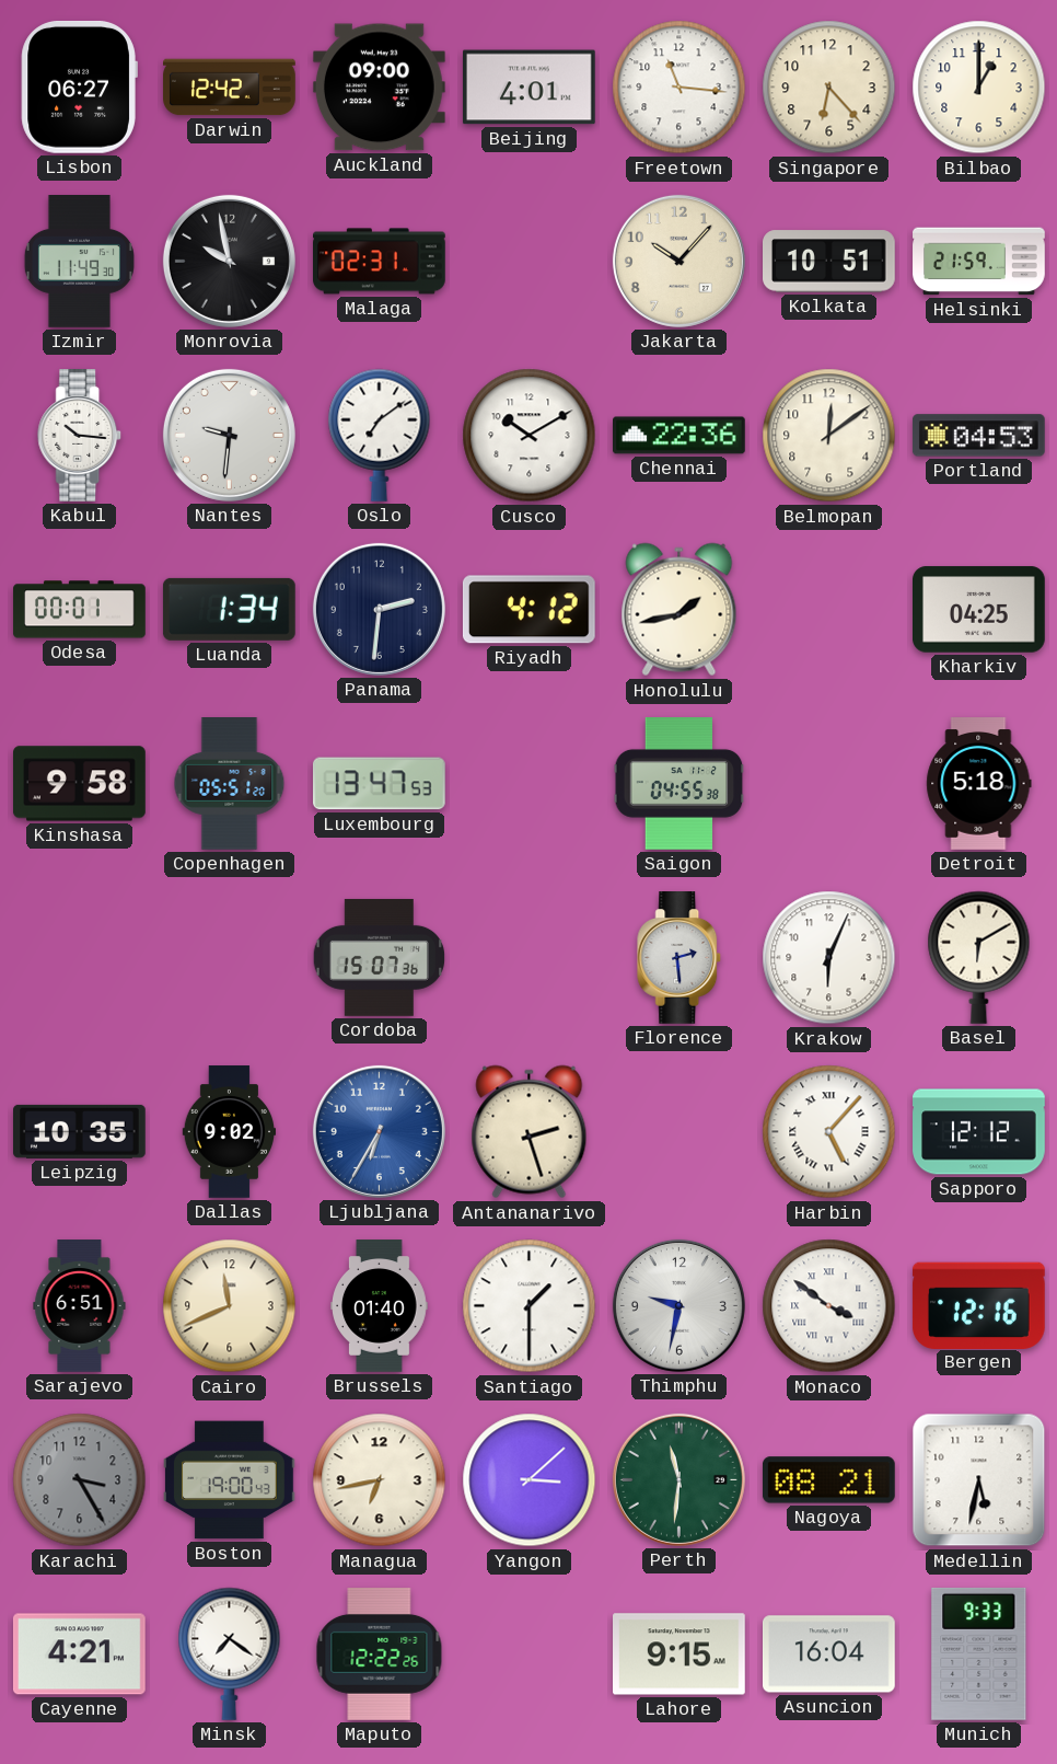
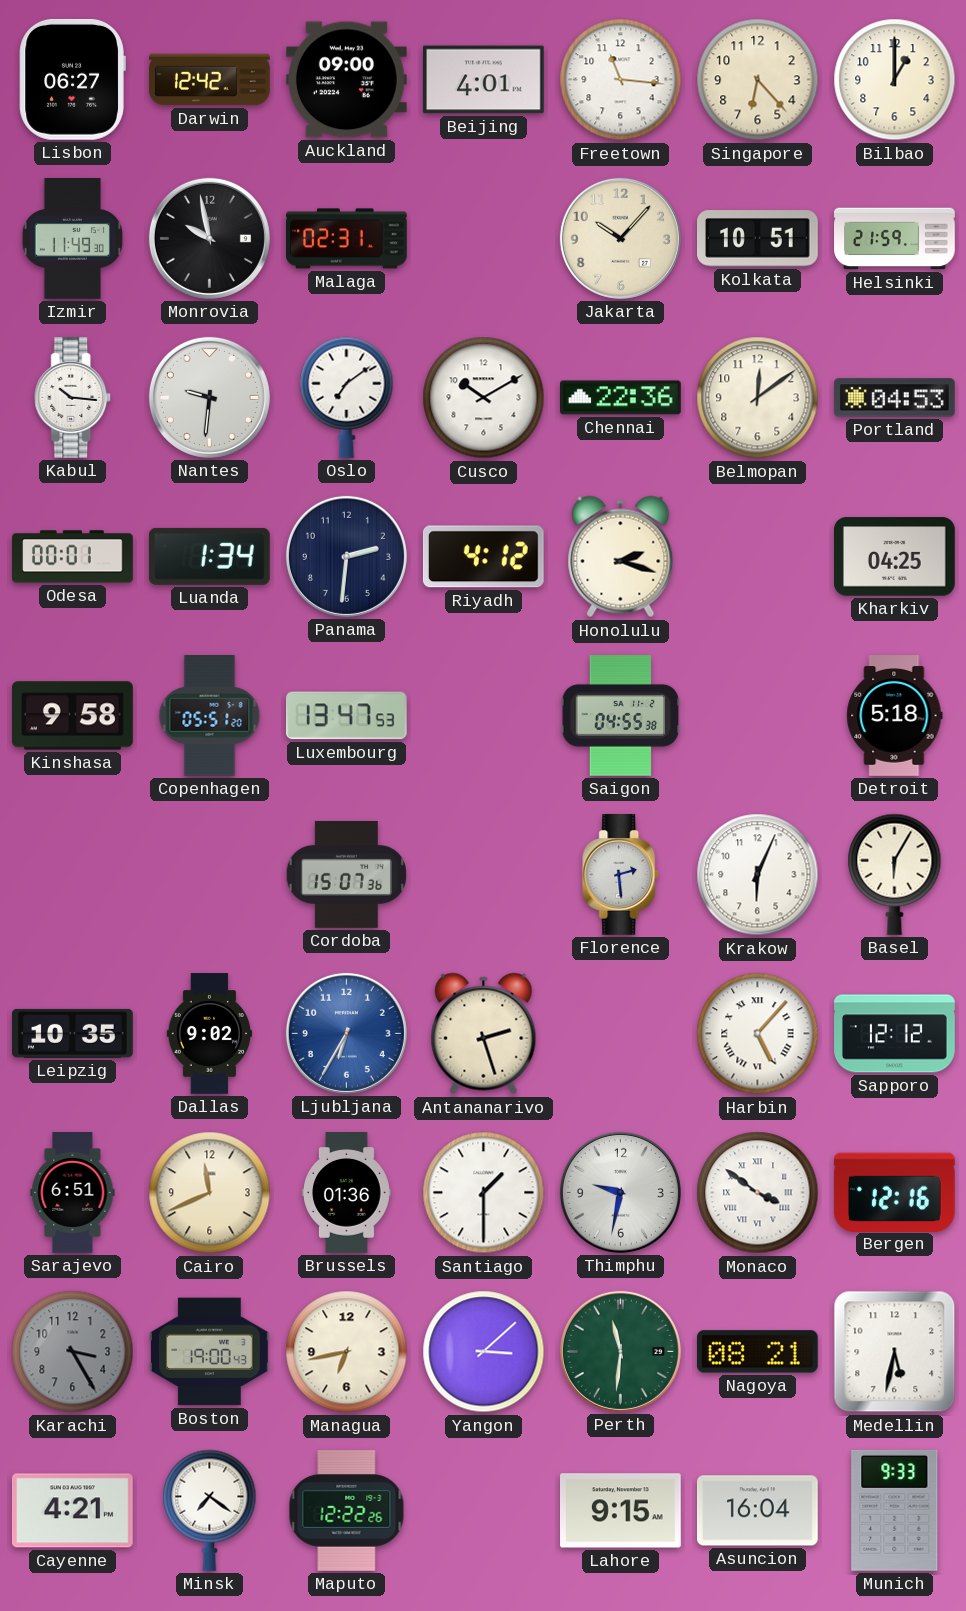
Honolulu: 1:43 -> 2:18
Basel: 6:10 -> 6:05
Brussels: 01:40 -> 01:36
